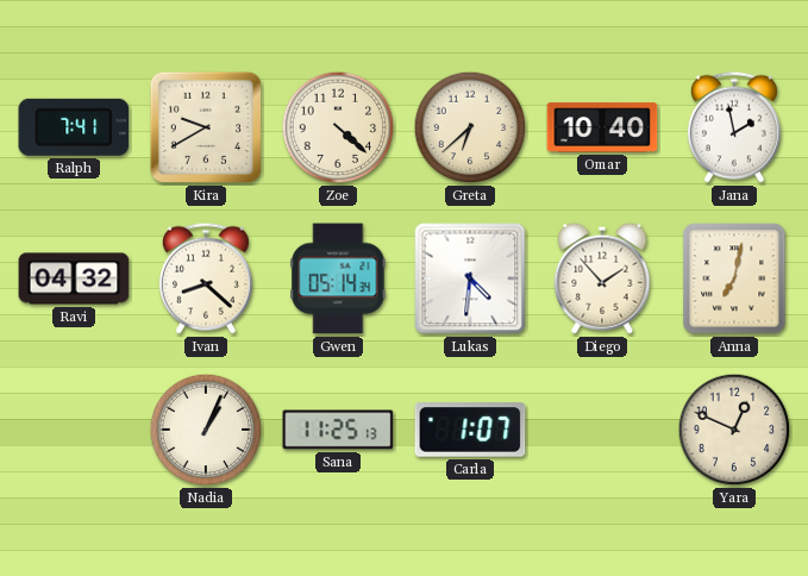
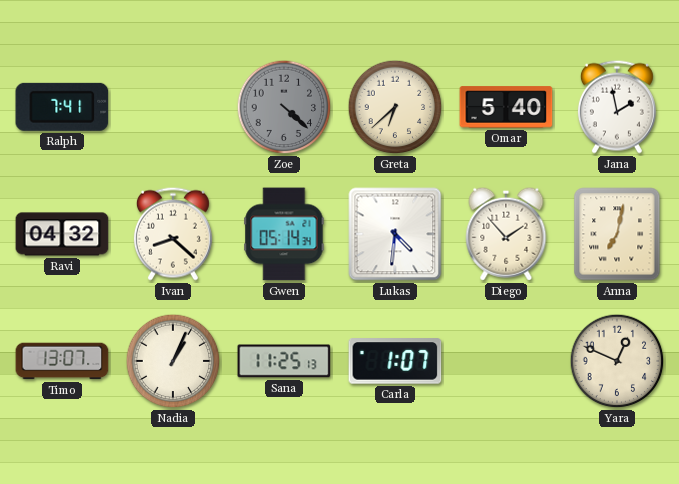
Kira: 9:40 -> none
Zoe dial: cream -> grey
Omar: 10:40 -> 5:40
Timo: none -> 13:07
